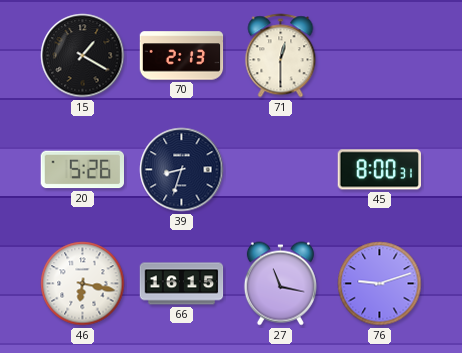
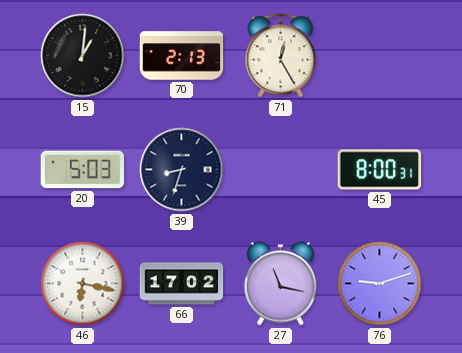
15: 1:20 -> 1:01
71: 12:30 -> 12:25
20: 5:26 -> 5:03
66: 16:15 -> 17:02
